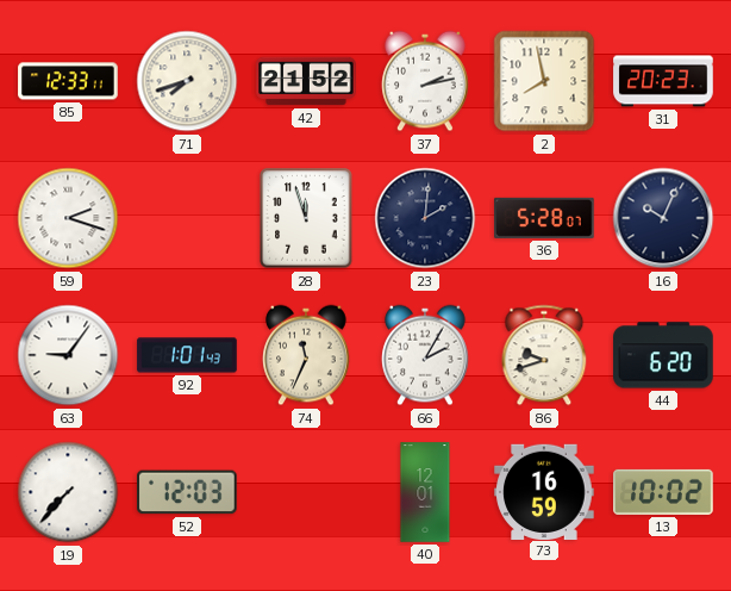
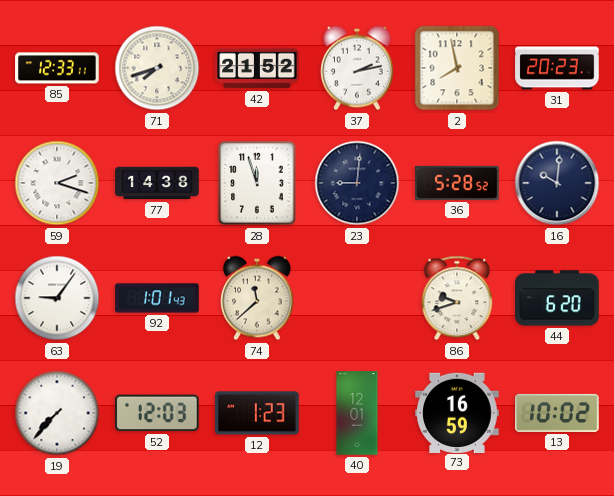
77: none -> 14:38
23: 2:01 -> 9:01
36: 5:28:07 -> 5:28:52
16: 10:04 -> 10:01
74: 11:34 -> 11:38
66: 2:05 -> none
12: none -> 1:23
